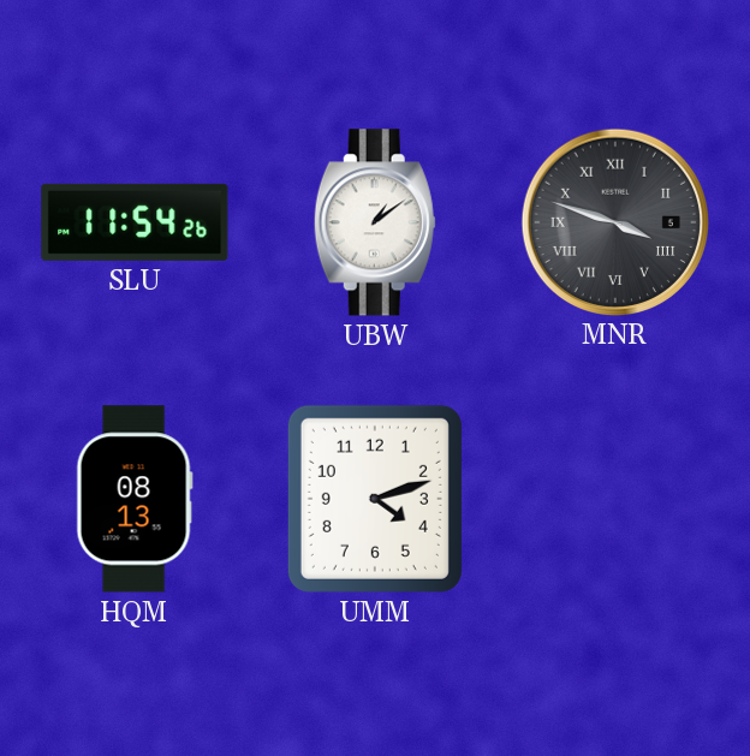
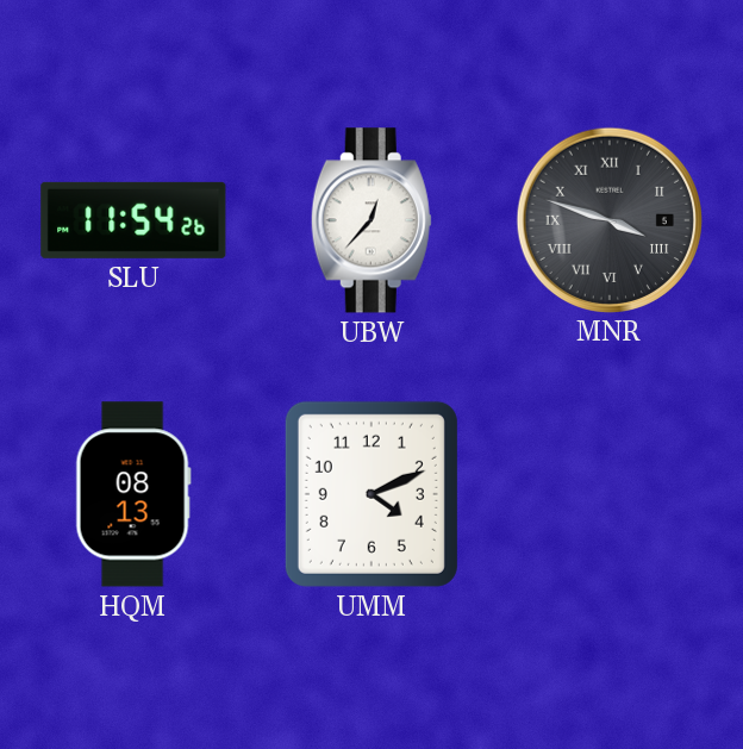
UBW: 1:09 -> 12:37
UMM: 4:12 -> 4:11
